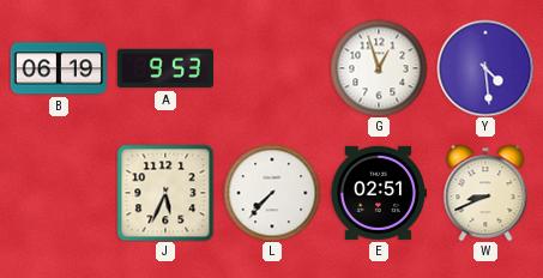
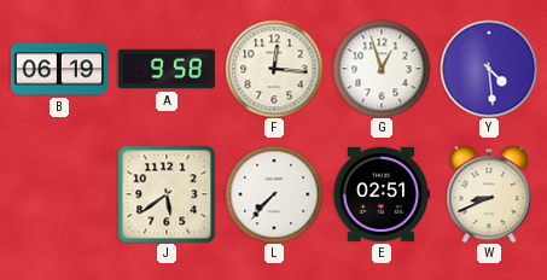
A: 9:53 -> 9:58
F: none -> 12:16
J: 5:34 -> 5:39
